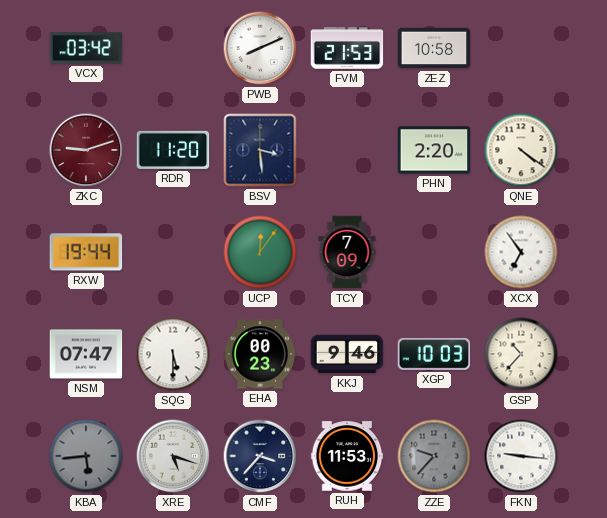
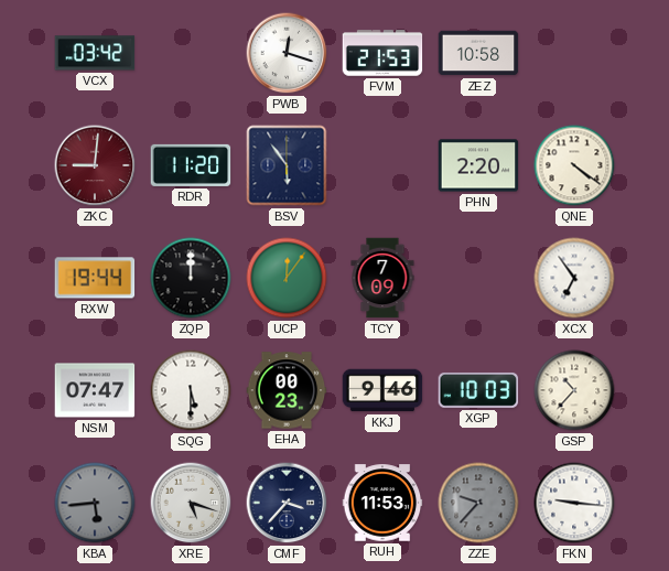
PWB: 8:11 -> 12:18
ZKC: 9:12 -> 9:01
BSV: 3:29 -> 5:54
ZQP: none -> 12:00
